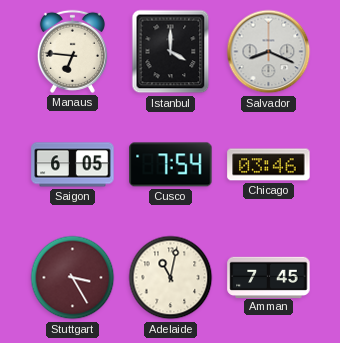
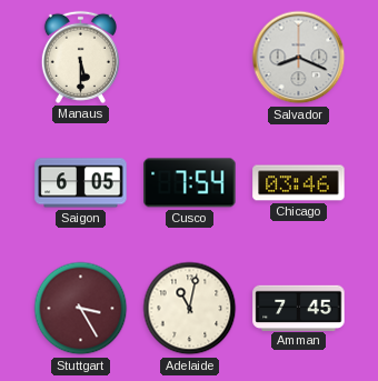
Manaus: 6:46 -> 5:30
Istanbul: 4:00 -> none
